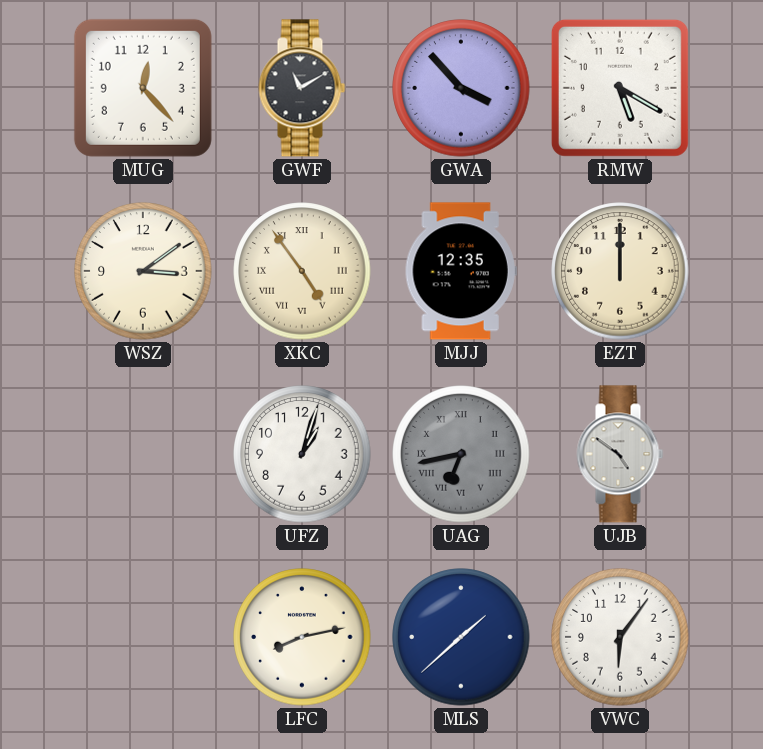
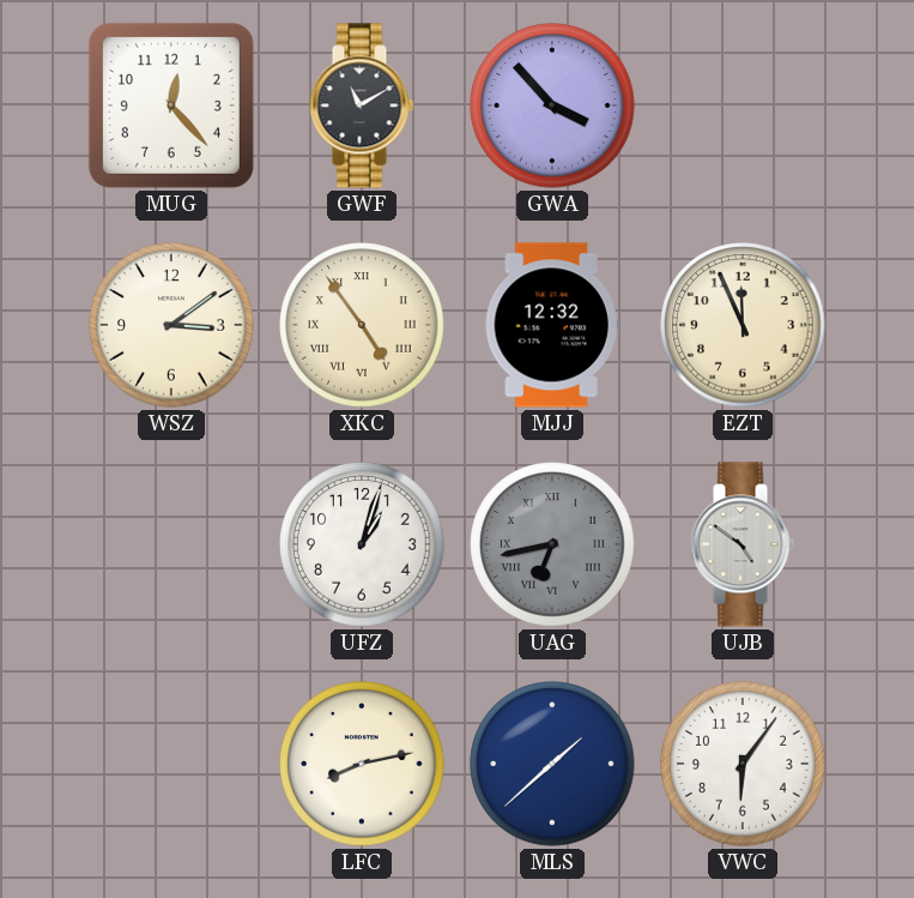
RMW: 5:20 -> none
MJJ: 12:35 -> 12:32
EZT: 12:00 -> 11:56
